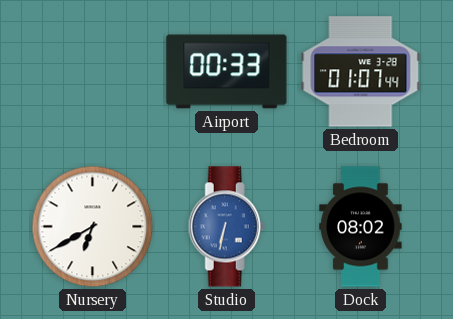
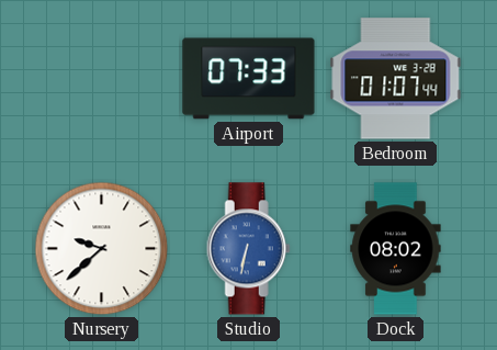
Airport: 00:33 -> 07:33
Nursery: 6:40 -> 9:38
